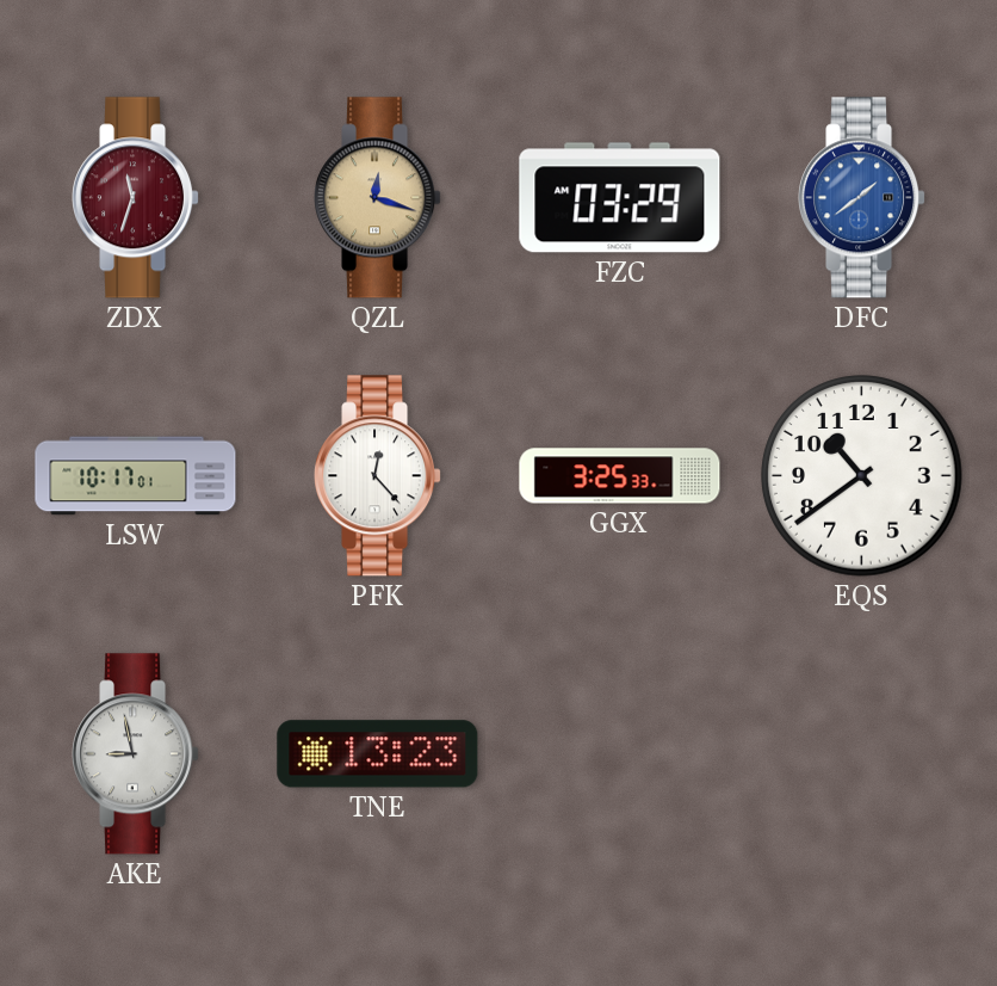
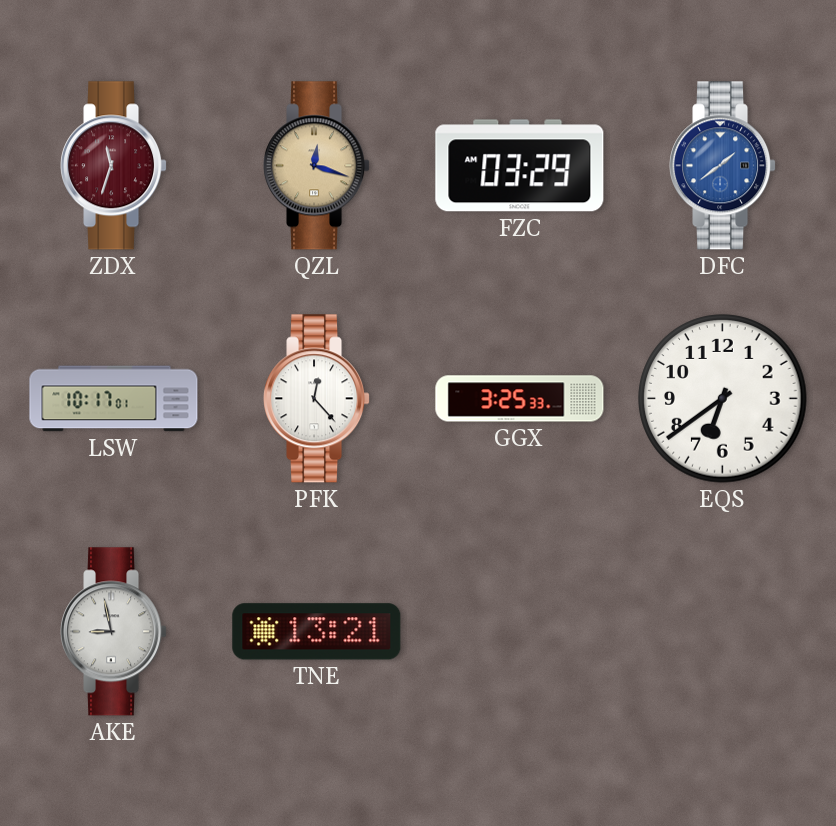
EQS: 10:39 -> 6:39
TNE: 13:23 -> 13:21
